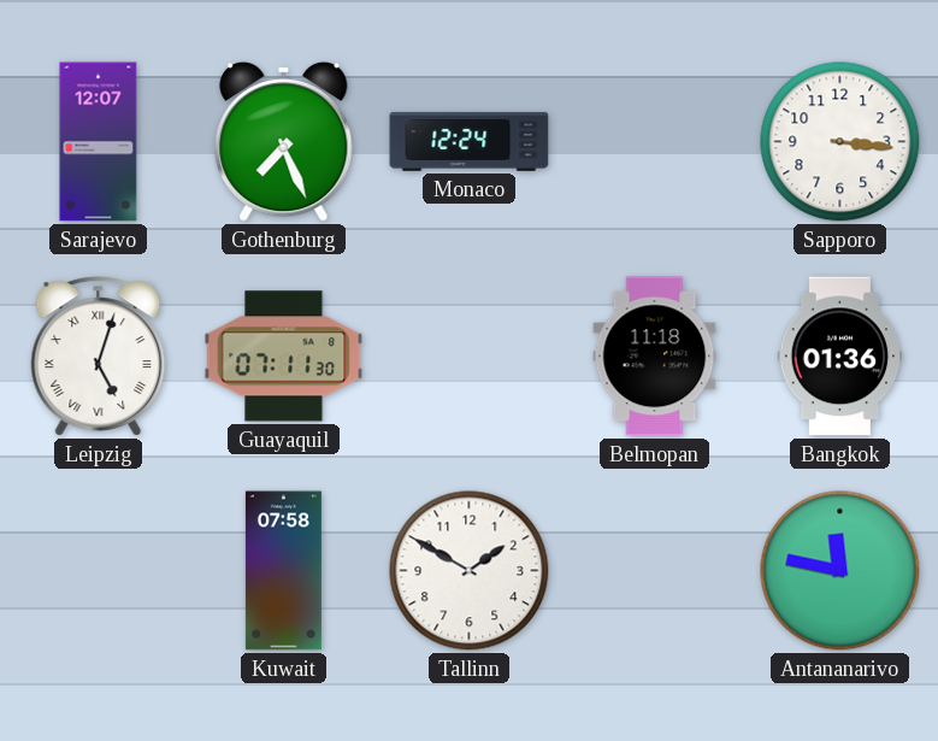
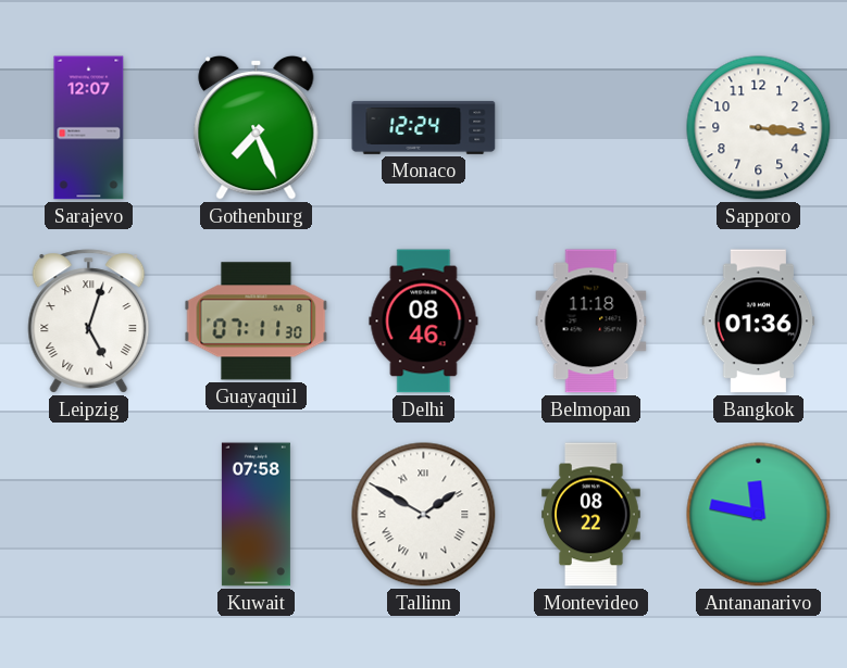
Delhi: none -> 08:46
Tallinn numerals: Arabic -> Roman
Montevideo: none -> 08:22
